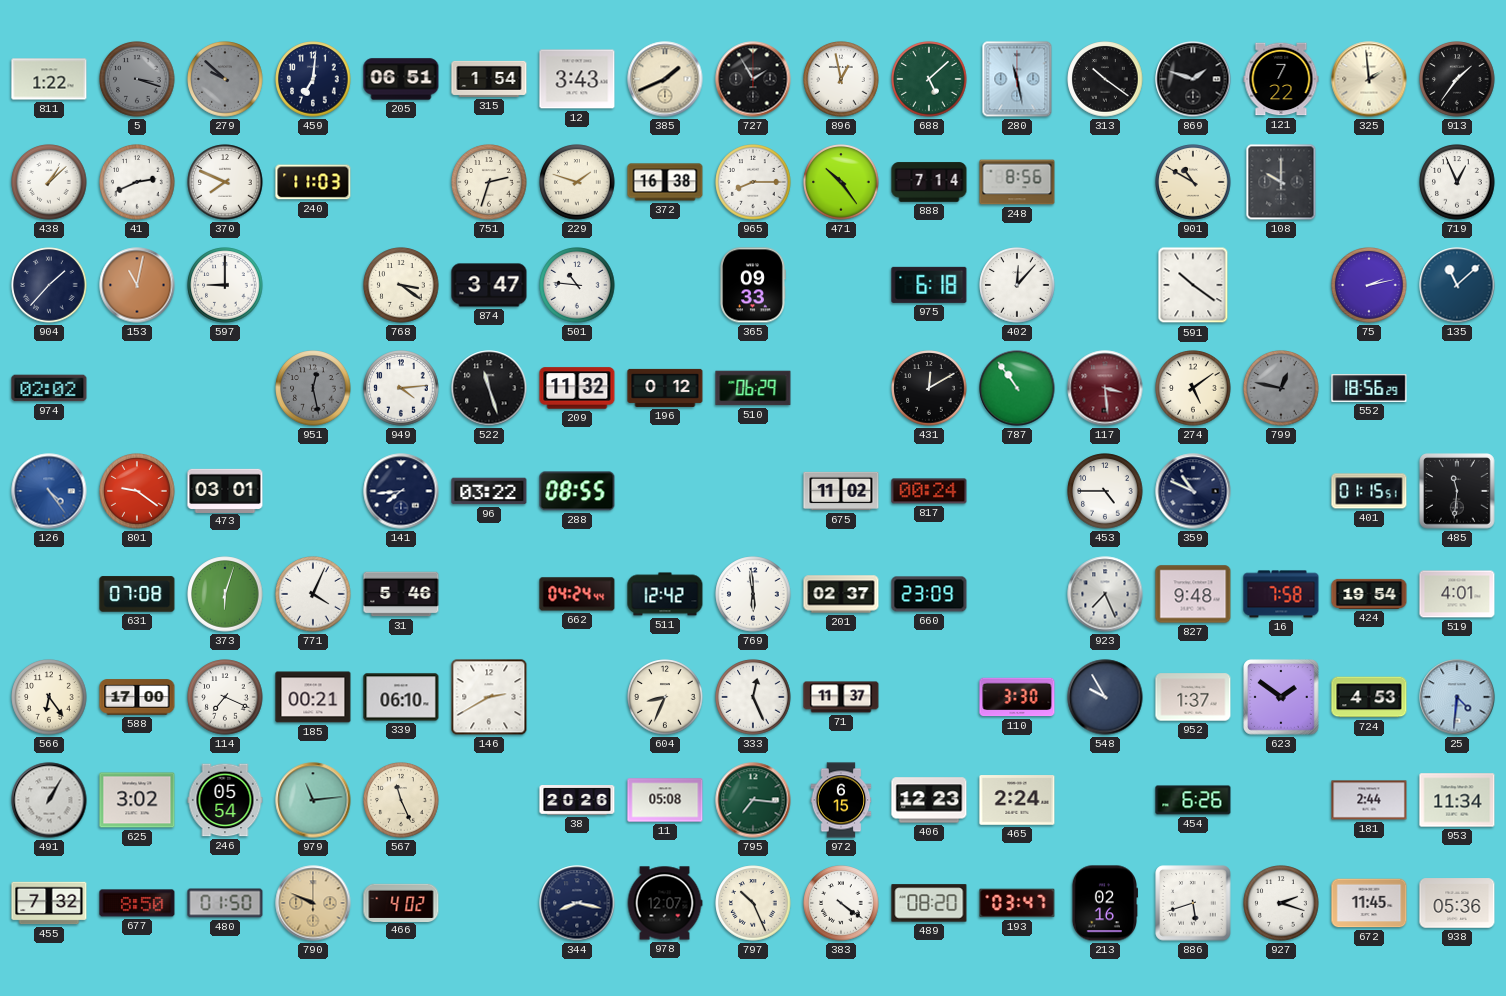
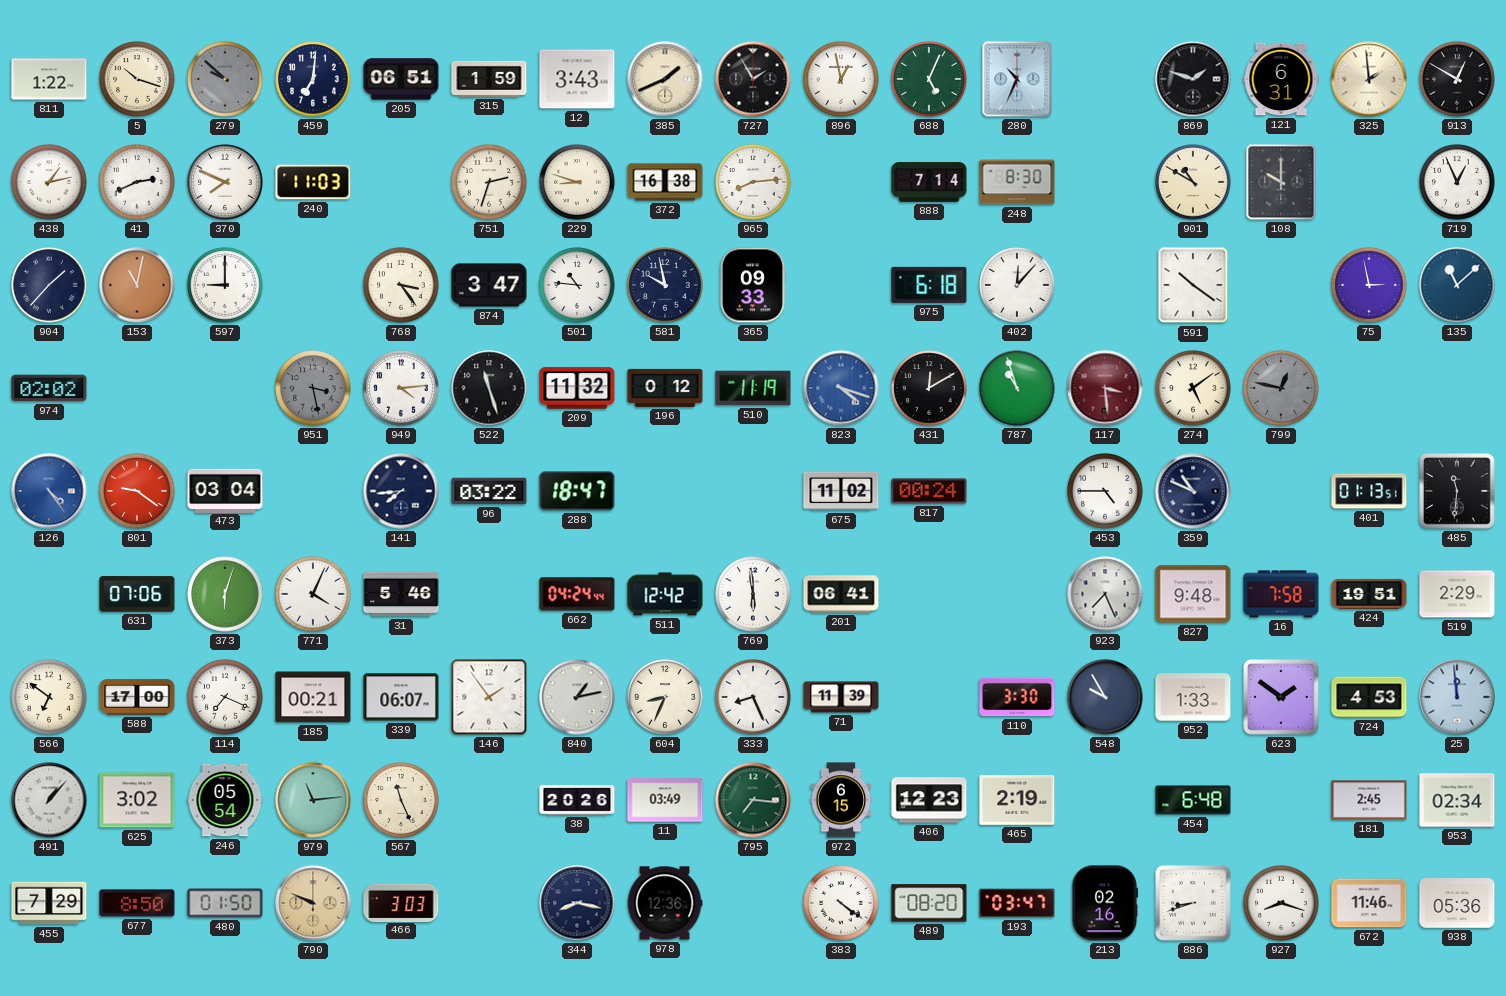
5: 3:18 -> 10:18
5 dial: grey -> cream
315: 1:54 -> 1:59
688: 5:08 -> 5:04
280: 11:28 -> 10:34
313: 10:21 -> none
121: 7:22 -> 6:31
913: 1:36 -> 12:50
438: 1:08 -> 1:13
229: 1:48 -> 8:48
965: 8:15 -> 8:14
471: 10:24 -> none
248: 8:56 -> 8:30
768: 3:21 -> 3:24
581: none -> 9:58
75: 2:13 -> 2:58
951: 12:28 -> 3:28
510: 06:29 -> 11:19
823: none -> 4:18
787: 10:54 -> 10:57
552: 18:56 -> none
473: 03:01 -> 03:04
288: 08:55 -> 18:47
401: 01:15 -> 01:13
631: 07:08 -> 07:06
201: 02:37 -> 06:41
660: 23:09 -> none
424: 19:54 -> 19:51
519: 4:01 -> 2:29
566: 6:24 -> 6:51
339: 06:10 -> 06:07
146: 2:40 -> 1:54
840: none -> 1:13
333: 12:26 -> 8:26
71: 11:37 -> 11:39
952: 1:37 -> 1:33
25: 4:31 -> 11:59
491: 1:05 -> 1:07
11: 05:08 -> 03:49
465: 2:24 -> 2:19
454: 6:26 -> 6:48
181: 2:44 -> 2:45
953: 11:34 -> 02:34
455: 7:32 -> 7:29
466: 4:02 -> 3:03
978: 12:07 -> 12:36
797: 10:26 -> none
886: 5:42 -> 8:42
927: 2:18 -> 8:18
672: 11:45 -> 11:46
